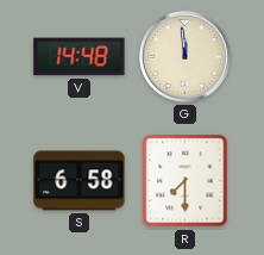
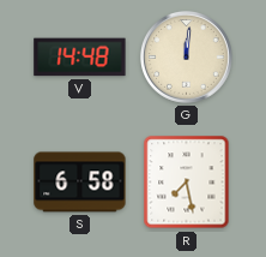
G: 11:59 -> 12:01
R: 7:30 -> 7:28
